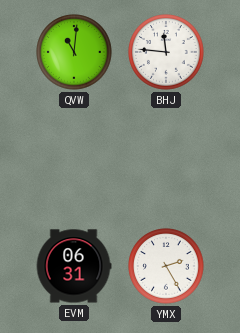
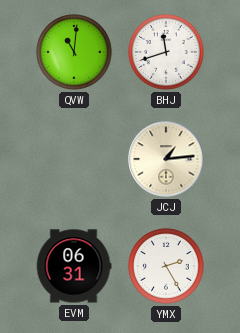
BHJ: 11:46 -> 11:42
JCJ: none -> 1:14
